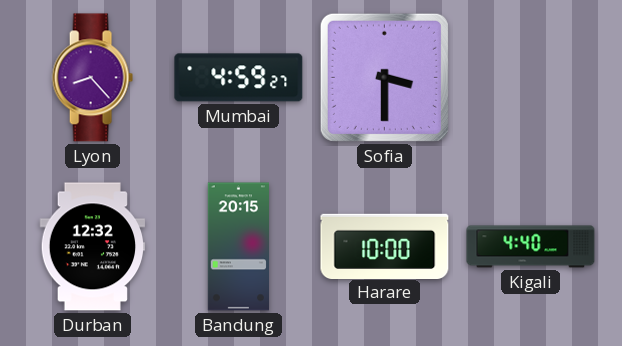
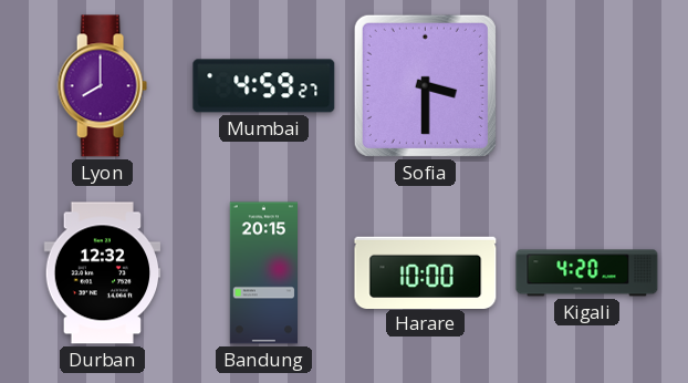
Lyon: 8:23 -> 8:00
Kigali: 4:40 -> 4:20
